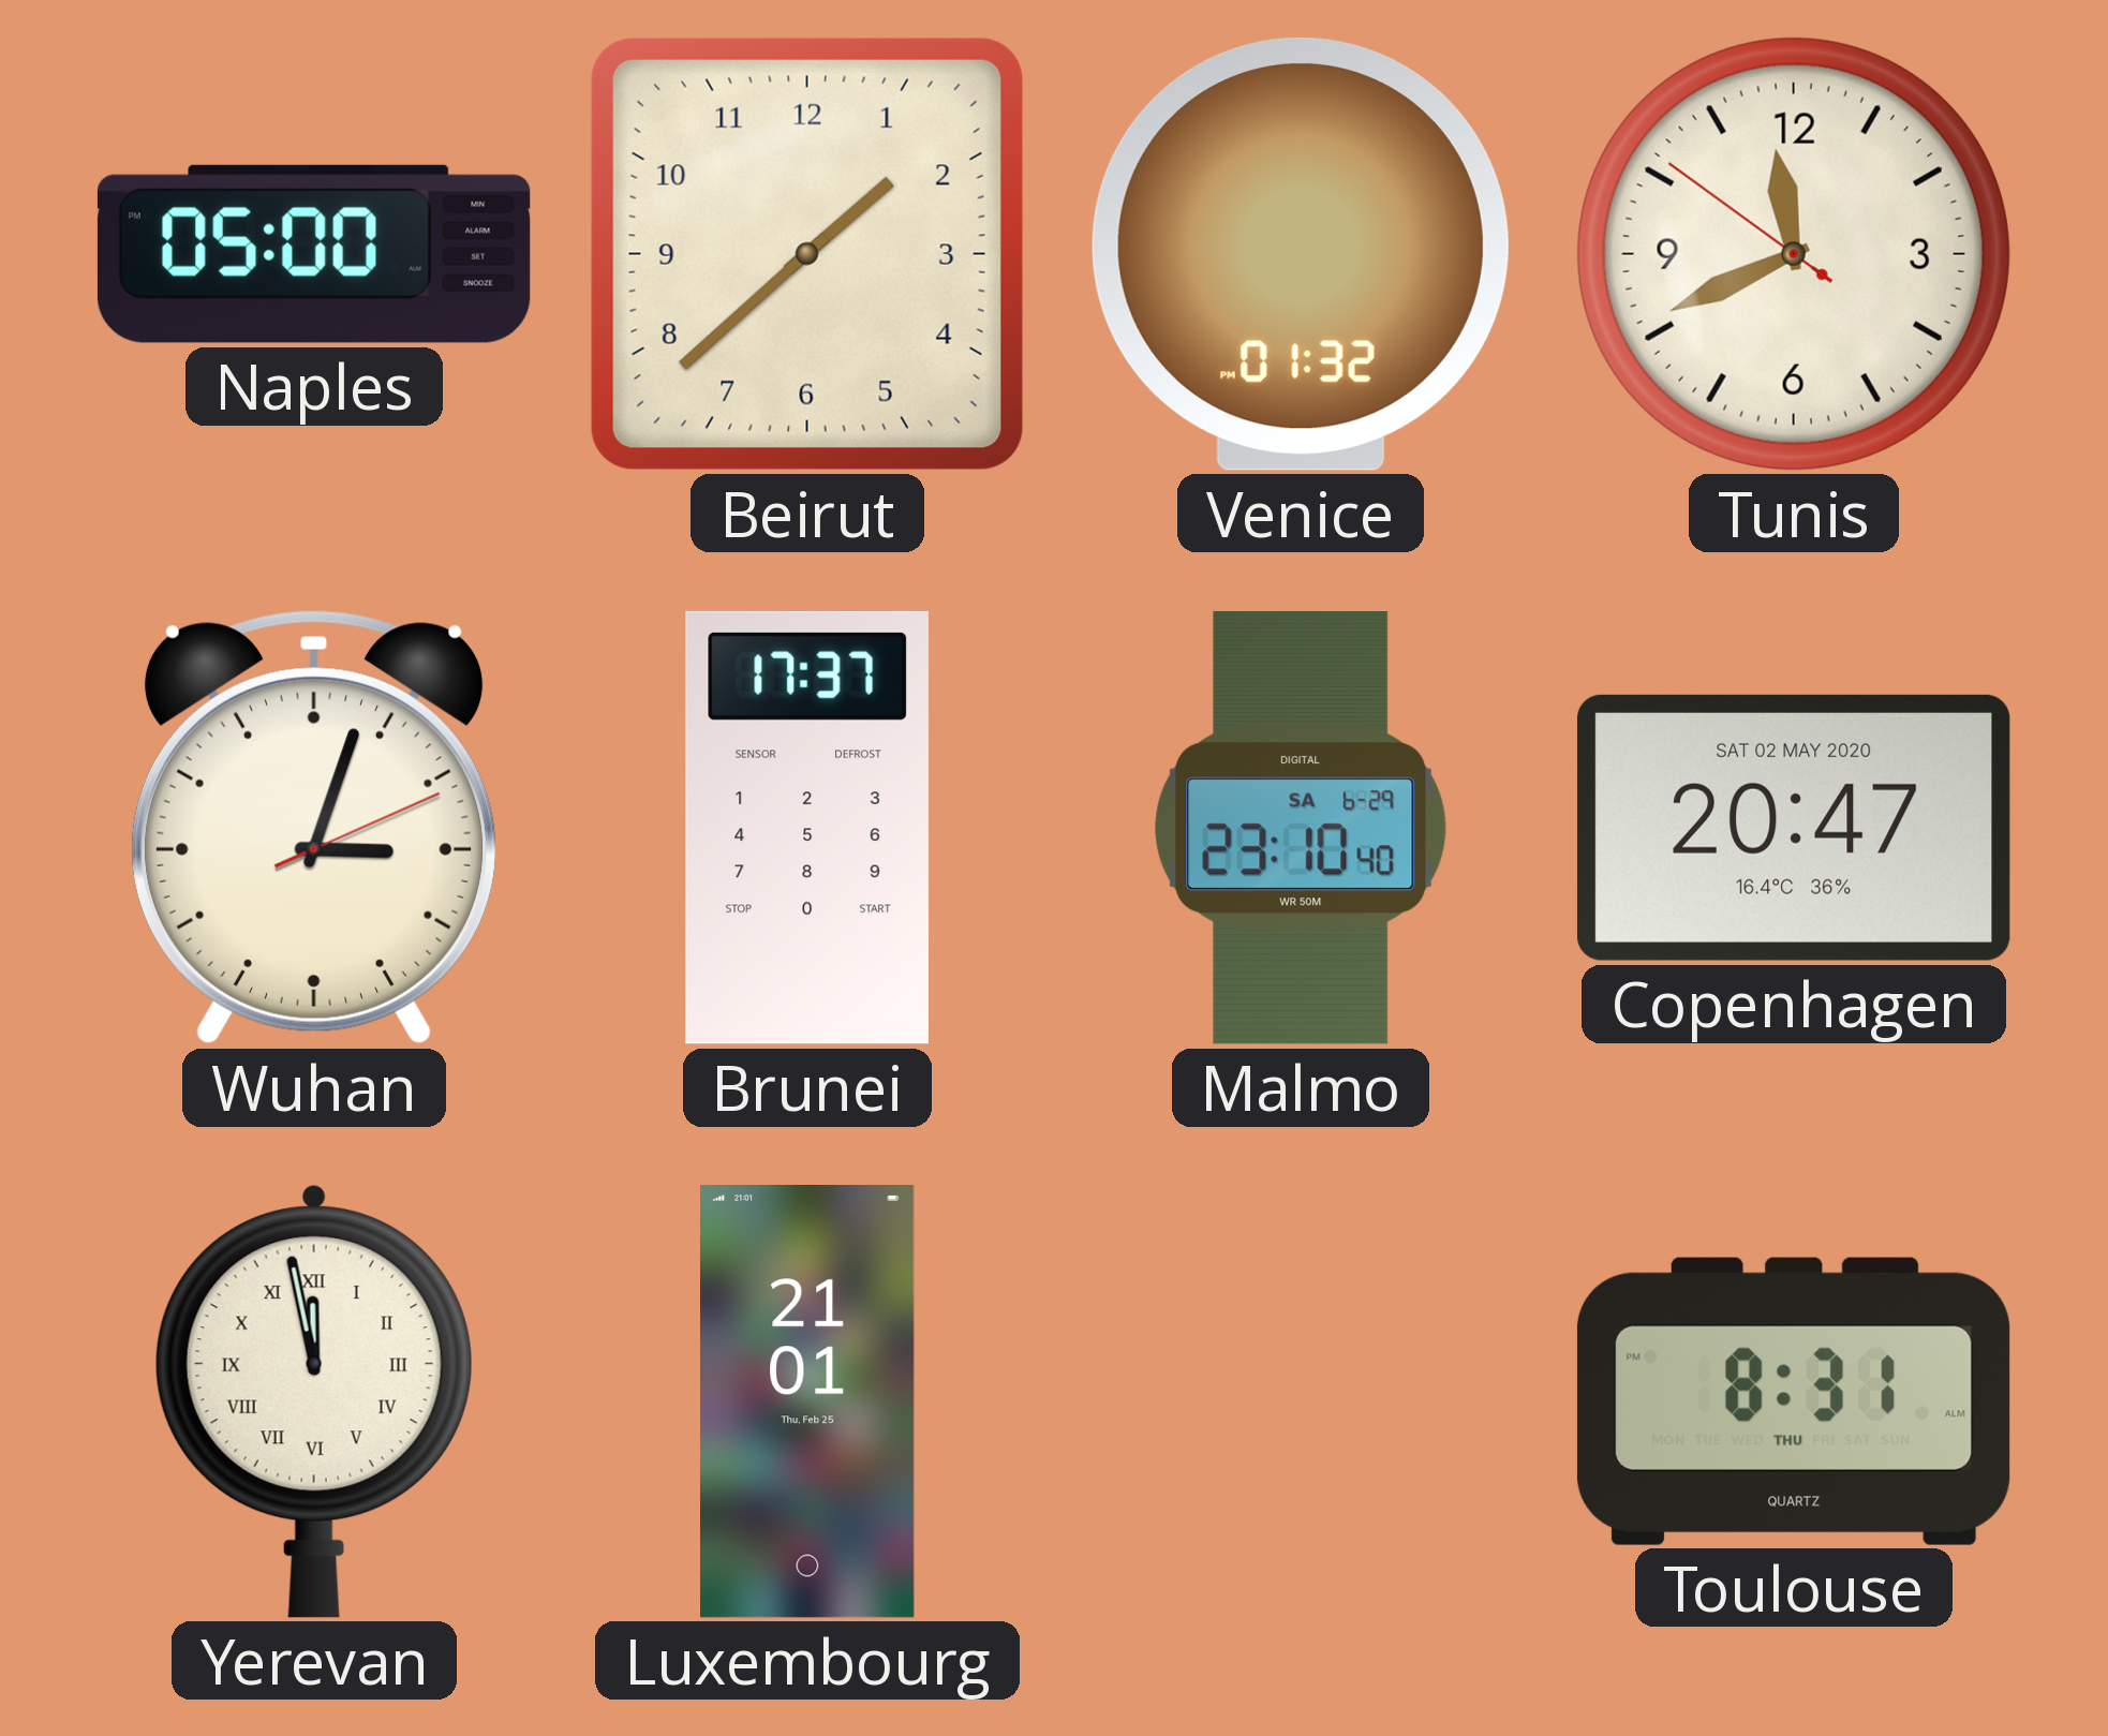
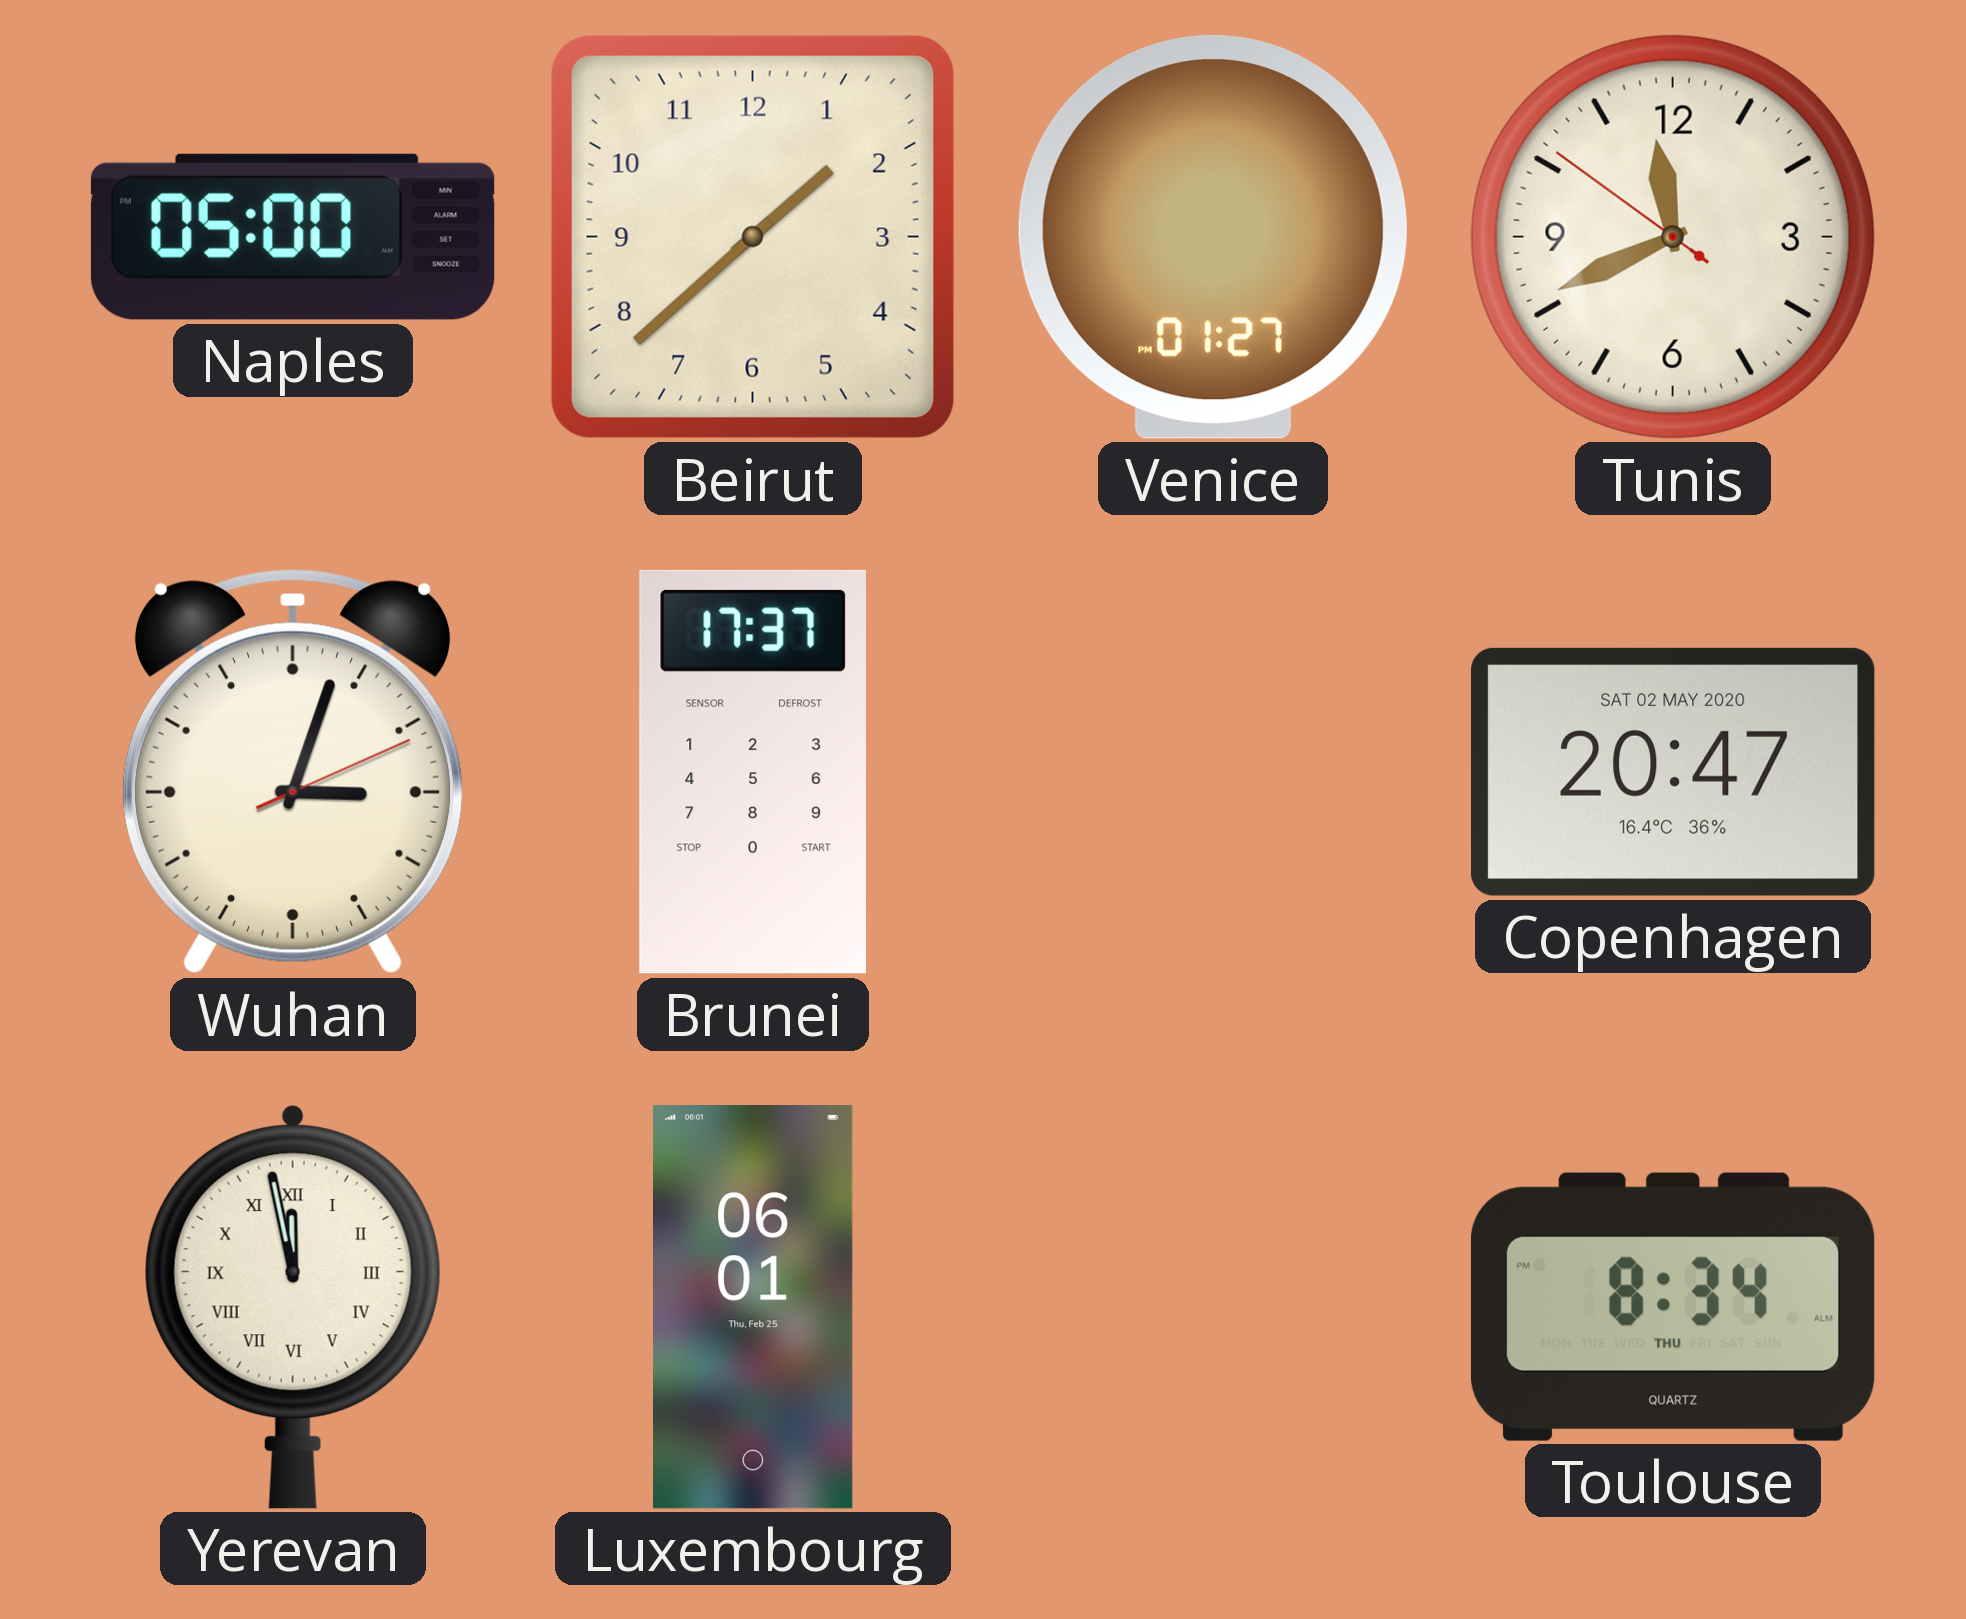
Venice: 01:32 -> 01:27
Malmo: 23:10 -> none
Luxembourg: 21:01 -> 06:01
Toulouse: 8:31 -> 8:34
